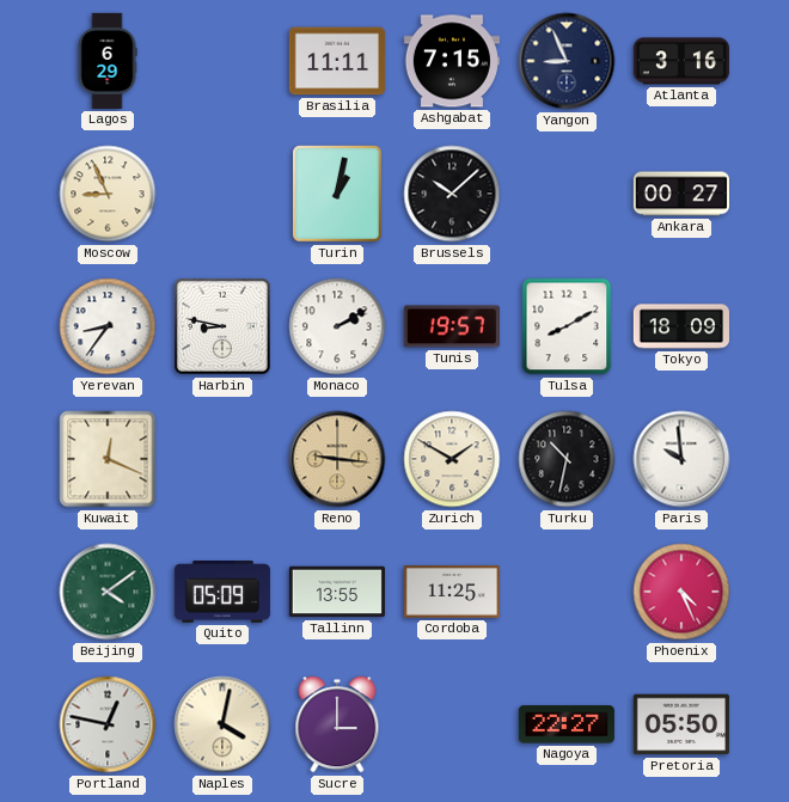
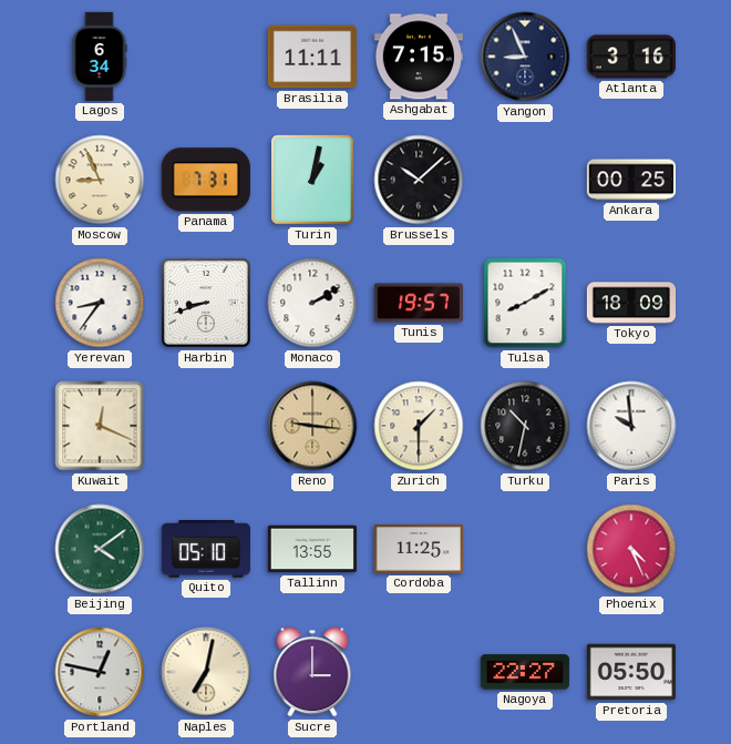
Lagos: 6:29 -> 6:34
Panama: none -> 7:31
Ankara: 00:27 -> 00:25
Harbin: 8:47 -> 8:42
Zurich: 1:50 -> 1:30
Quito: 05:09 -> 05:10
Naples: 4:02 -> 7:02
